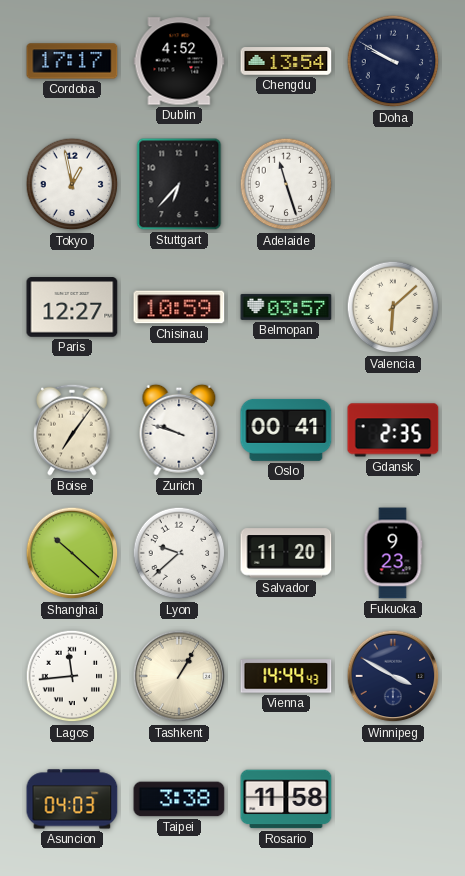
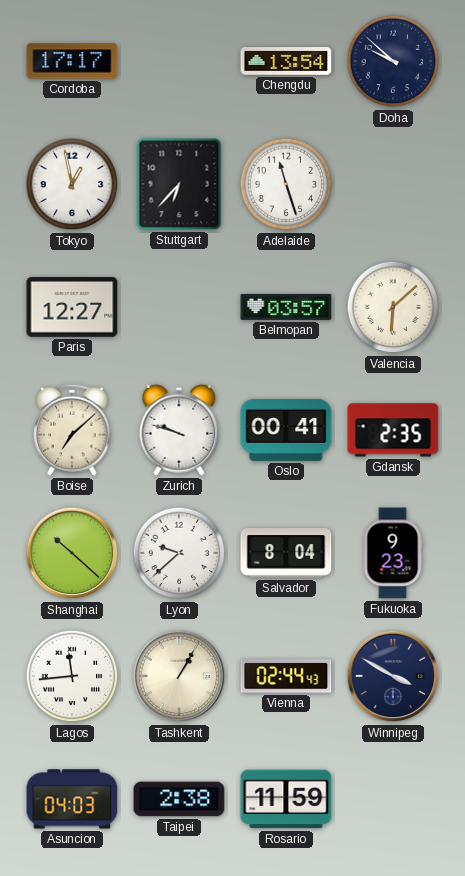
Dublin: 4:52 -> none
Doha: 9:50 -> 9:52
Chisinau: 10:59 -> none
Boise: 7:06 -> 7:08
Salvador: 11:20 -> 8:04
Vienna: 14:44 -> 02:44
Taipei: 3:38 -> 2:38
Rosario: 11:58 -> 11:59
